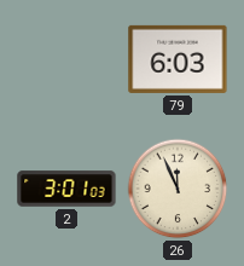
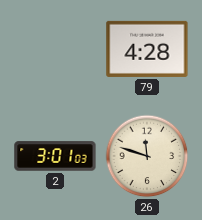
79: 6:03 -> 4:28
26: 11:56 -> 11:48
